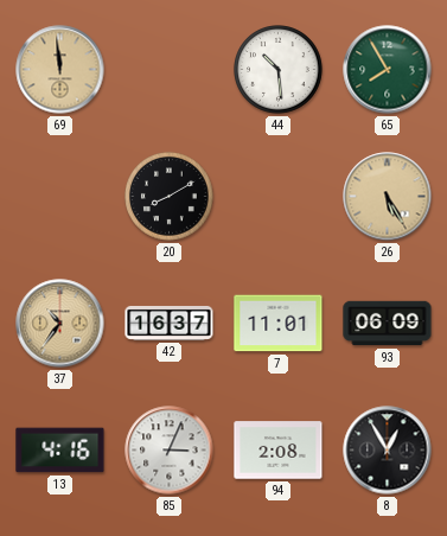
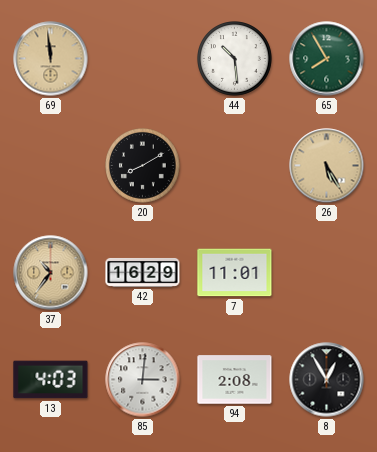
42: 16:37 -> 16:29
93: 06:09 -> none
13: 4:16 -> 4:03
85: 3:04 -> 3:01
